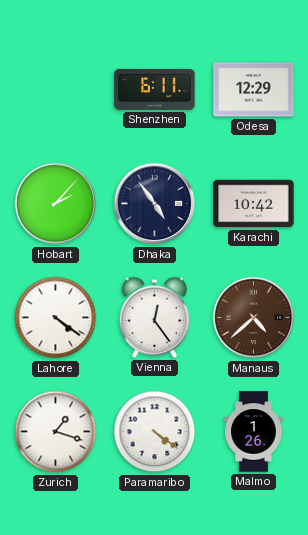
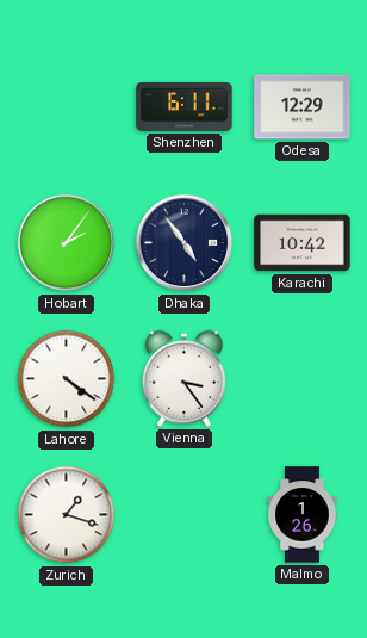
Hobart: 2:07 -> 2:06
Vienna: 12:24 -> 3:24
Manaus: 4:38 -> none
Paramaribo: 4:21 -> none
